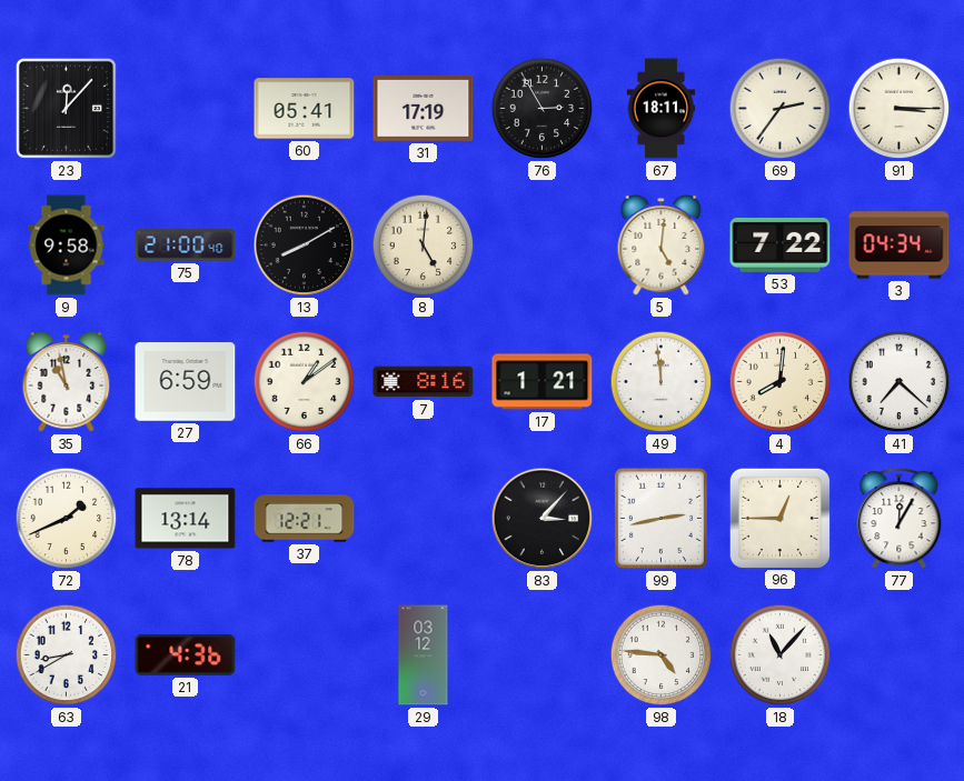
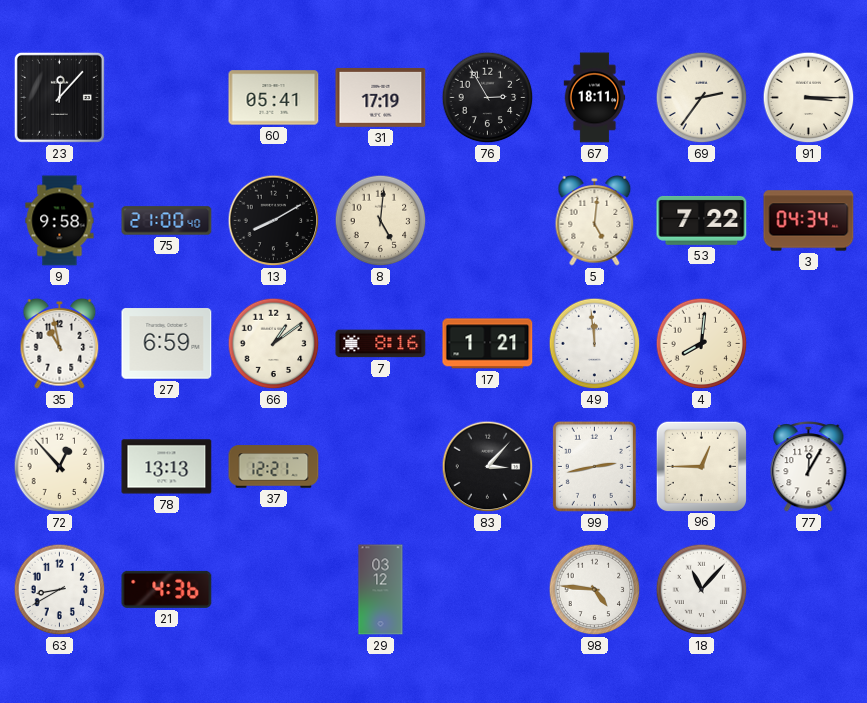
41: 7:22 -> none
72: 1:41 -> 12:53
78: 13:14 -> 13:13
